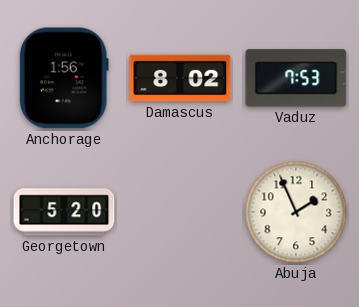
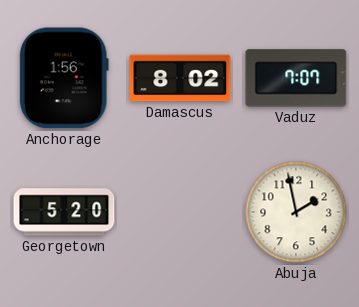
Vaduz: 7:53 -> 7:07
Abuja: 1:56 -> 1:58
